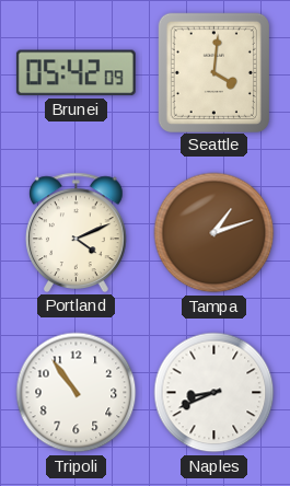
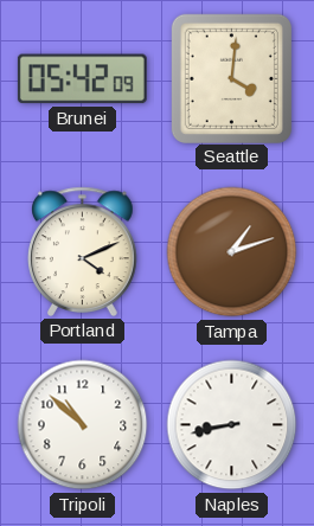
Tripoli: 10:54 -> 10:52
Naples: 8:41 -> 8:43
